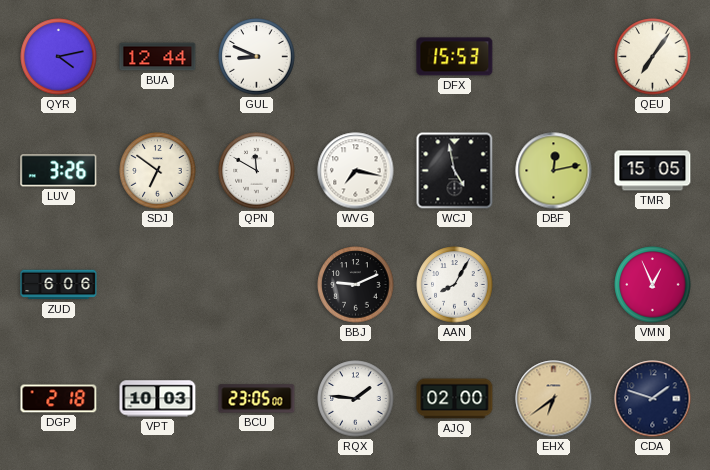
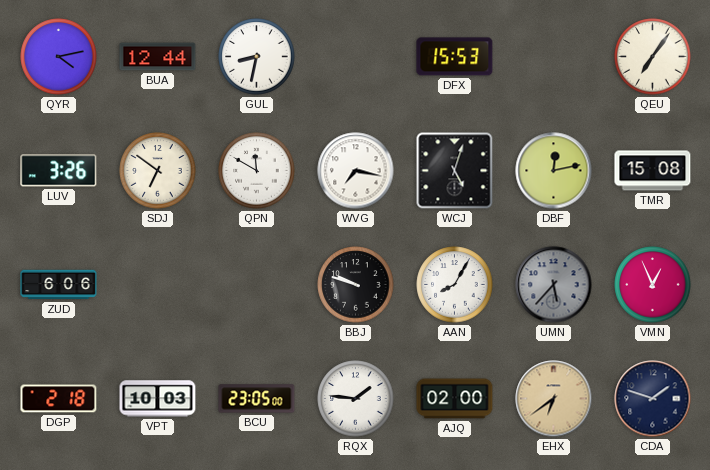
GUL: 8:49 -> 8:32
WCJ: 4:58 -> 5:03
TMR: 15:05 -> 15:08
BBJ: 9:11 -> 9:48
UMN: none -> 5:37
